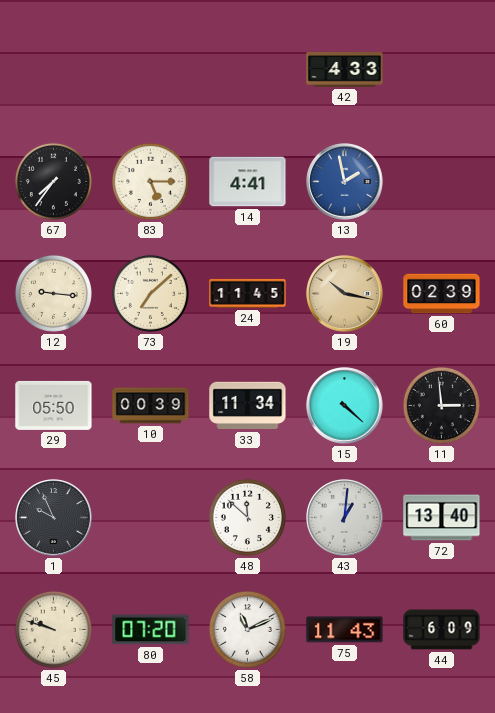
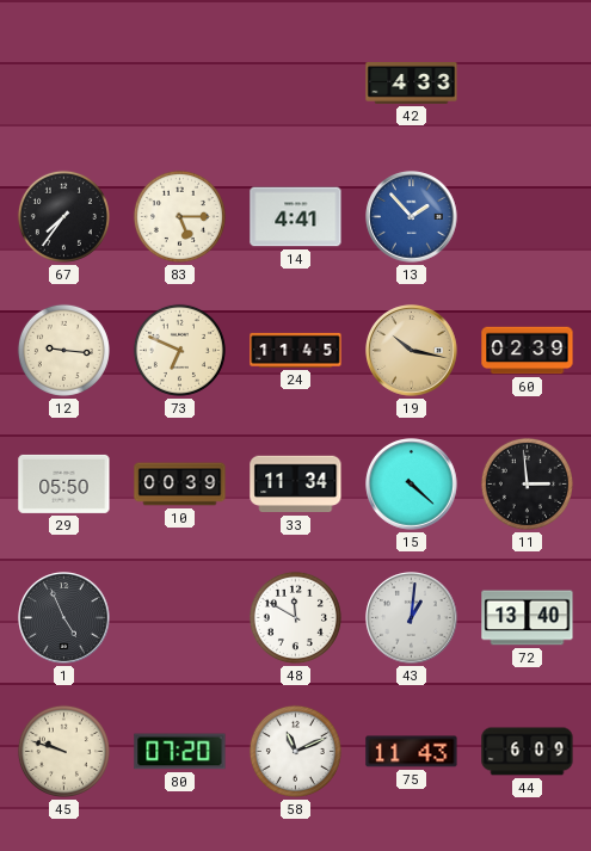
13: 1:58 -> 1:53
73: 7:08 -> 6:49
1: 9:56 -> 4:56
48: 11:52 -> 11:50
